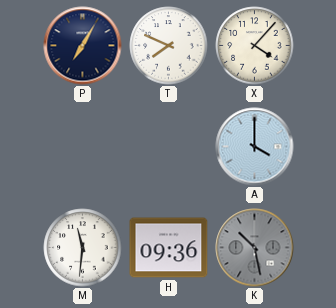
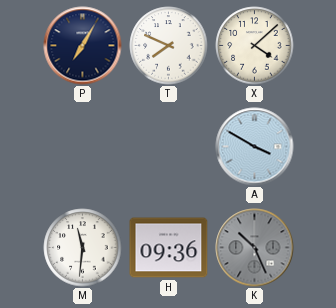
X: 4:07 -> 4:08
A: 4:00 -> 3:50
K: 10:28 -> 10:26
